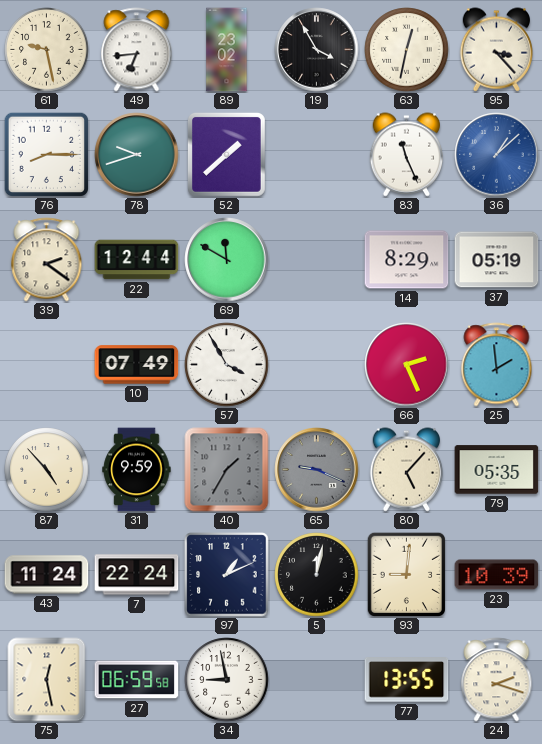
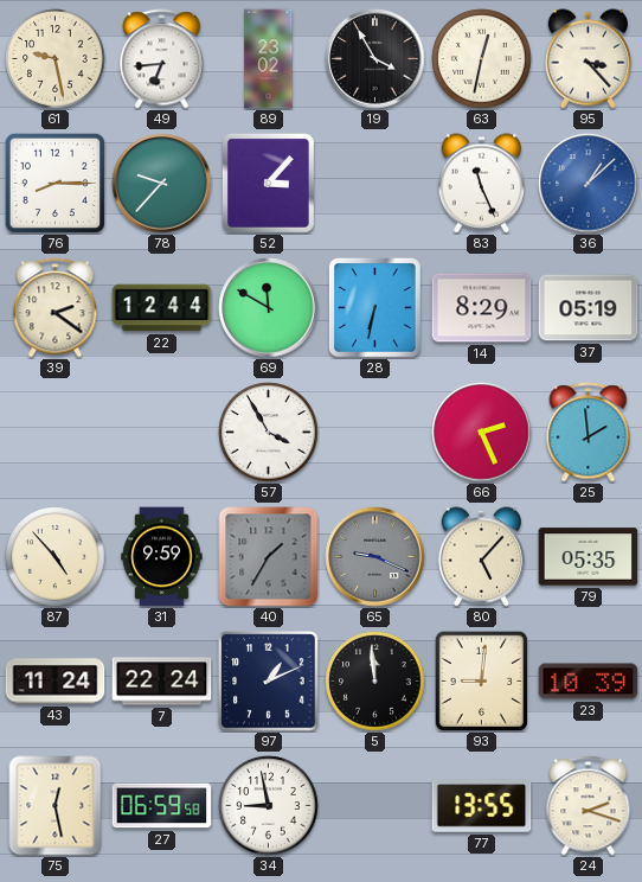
78: 9:42 -> 9:37
52: 1:38 -> 3:07
28: none -> 6:32
10: 07:49 -> none
5: 12:02 -> 11:59
